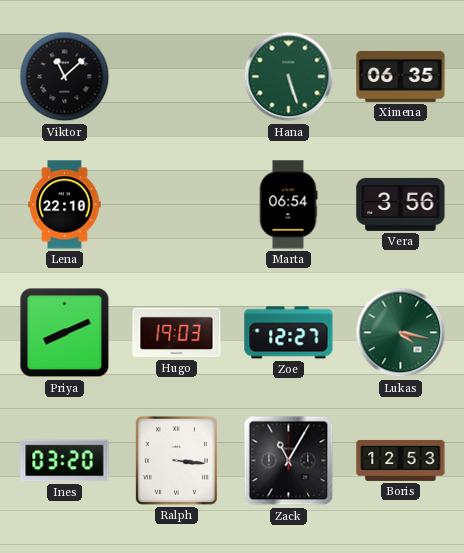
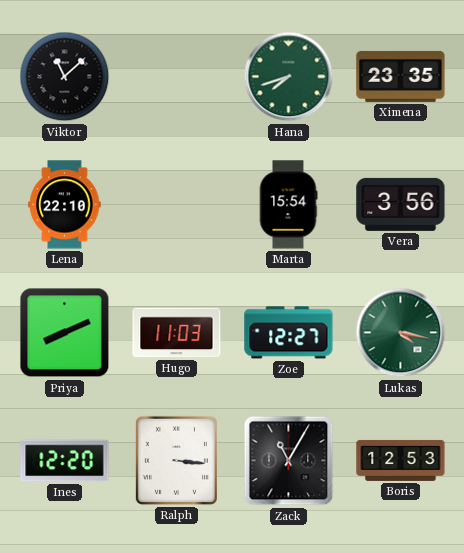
Hana: 5:27 -> 7:42
Ximena: 06:35 -> 23:35
Marta: 06:54 -> 15:54
Hugo: 19:03 -> 11:03
Ines: 03:20 -> 12:20
